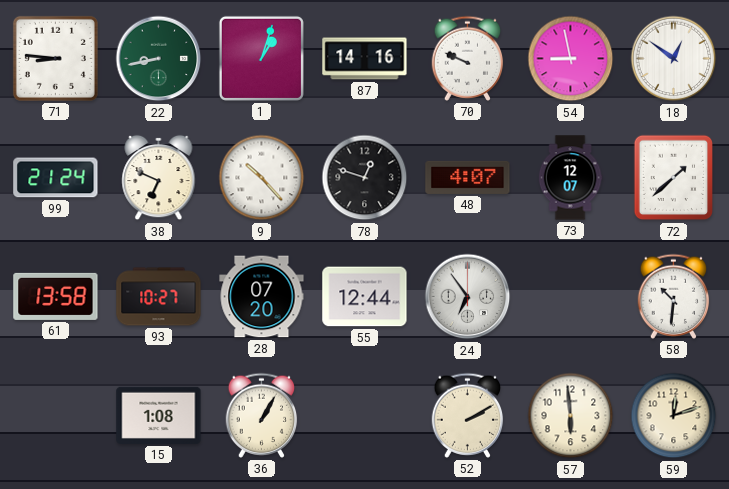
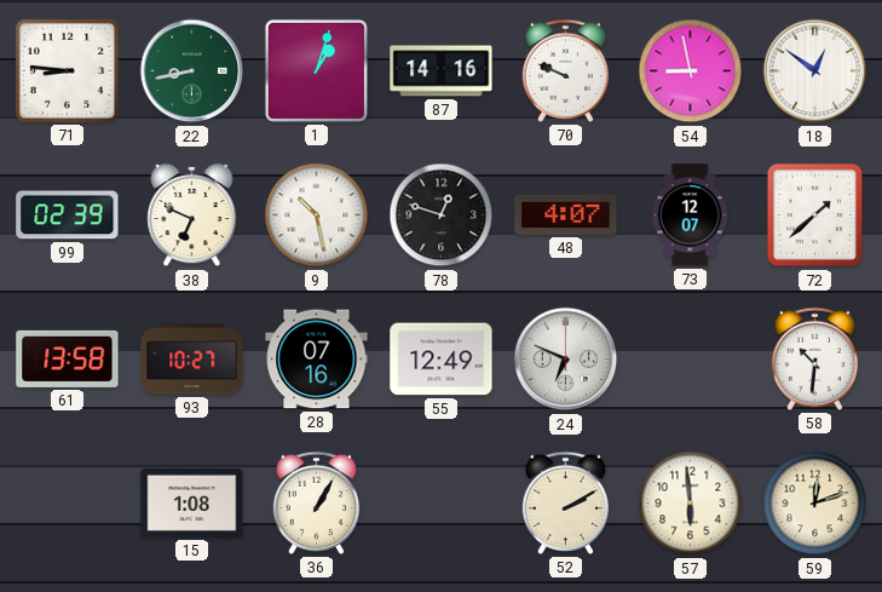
99: 21:24 -> 02:39
9: 10:23 -> 10:28
28: 07:20 -> 07:16
55: 12:44 -> 12:49
24: 6:54 -> 6:49
